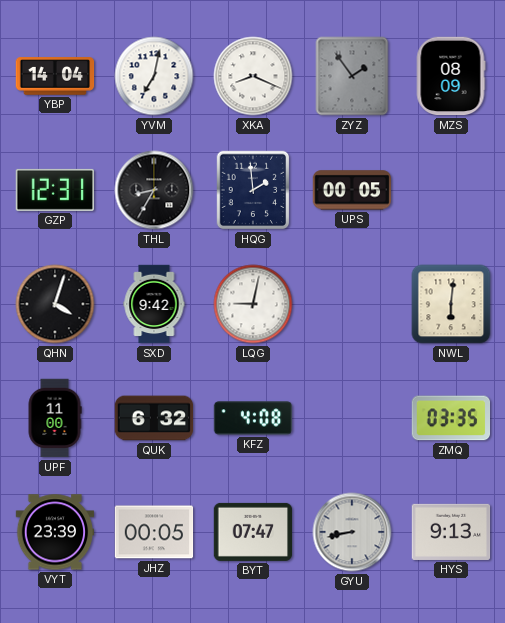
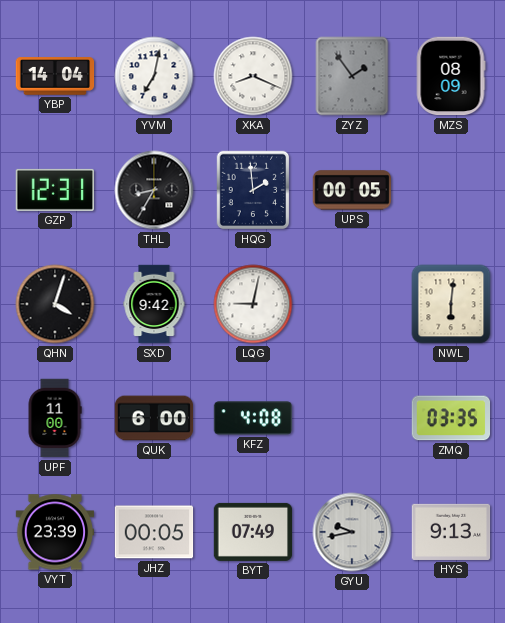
QUK: 6:32 -> 6:00
BYT: 07:47 -> 07:49
GYU: 8:43 -> 9:43
